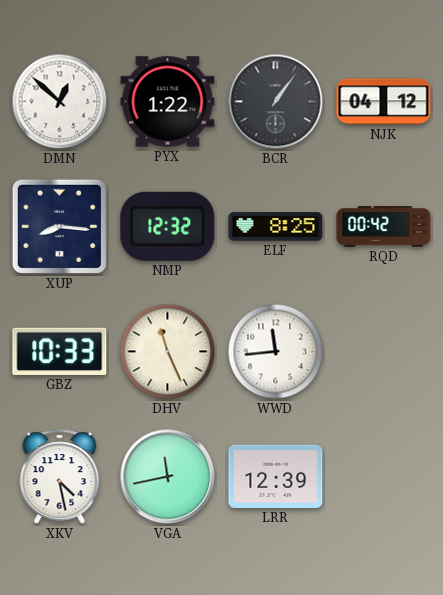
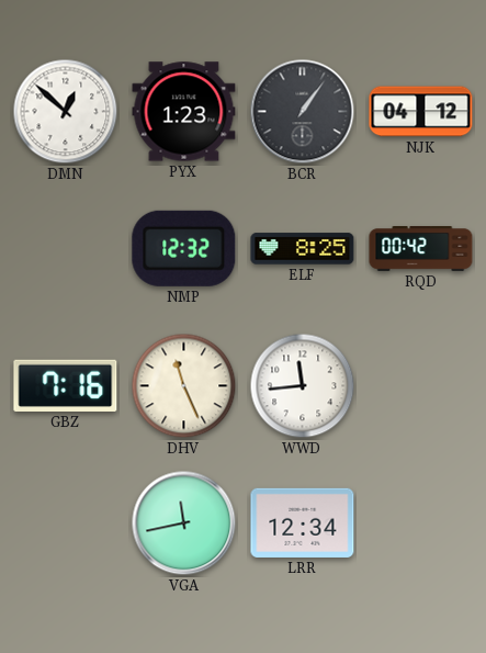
PYX: 1:22 -> 1:23
XUP: 8:16 -> none
GBZ: 10:33 -> 7:16
XKV: 4:28 -> none
LRR: 12:39 -> 12:34
